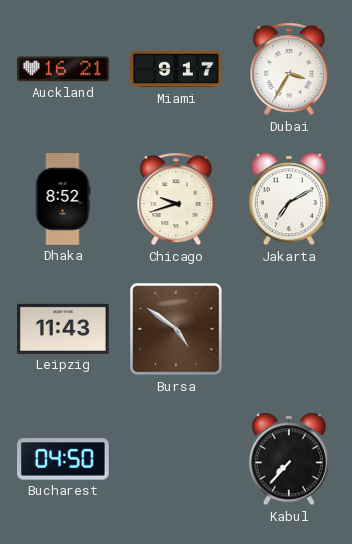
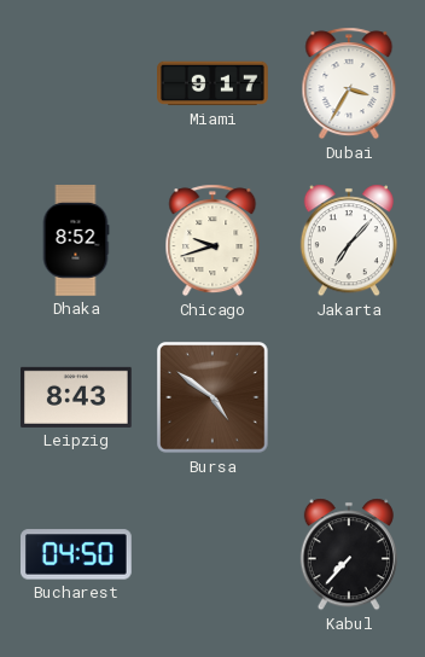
Auckland: 16:21 -> none
Jakarta: 7:10 -> 7:07
Leipzig: 11:43 -> 8:43
